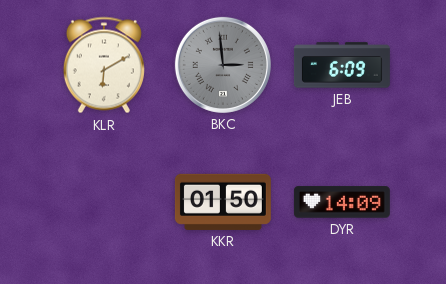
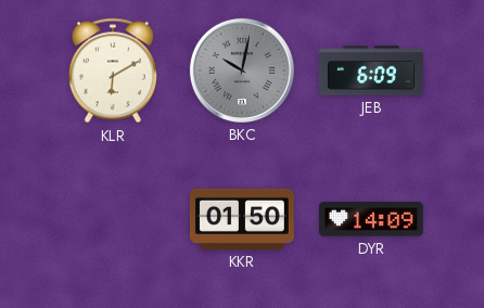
BKC: 2:59 -> 10:02
